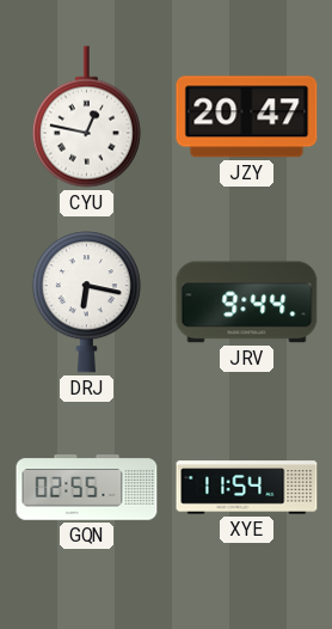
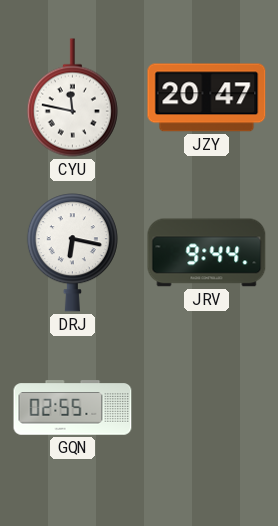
CYU: 12:47 -> 11:47
XYE: 11:54 -> none
